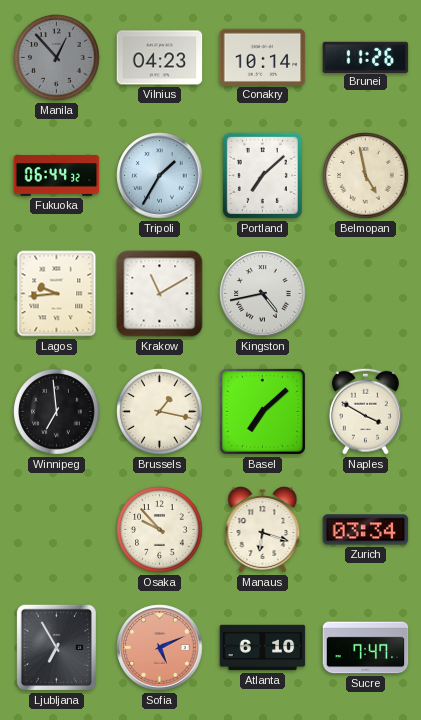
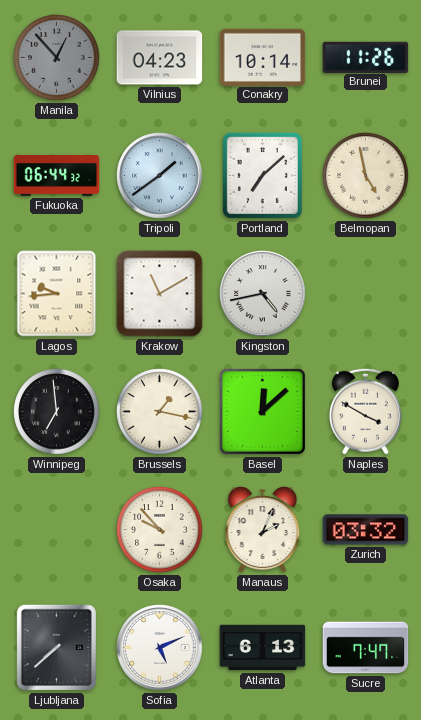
Tripoli: 1:35 -> 1:39
Basel: 7:08 -> 12:08
Manaus: 6:18 -> 2:04
Zurich: 03:34 -> 03:32
Ljubljana: 6:55 -> 7:38
Sofia dial: salmon -> white
Atlanta: 6:10 -> 6:13
